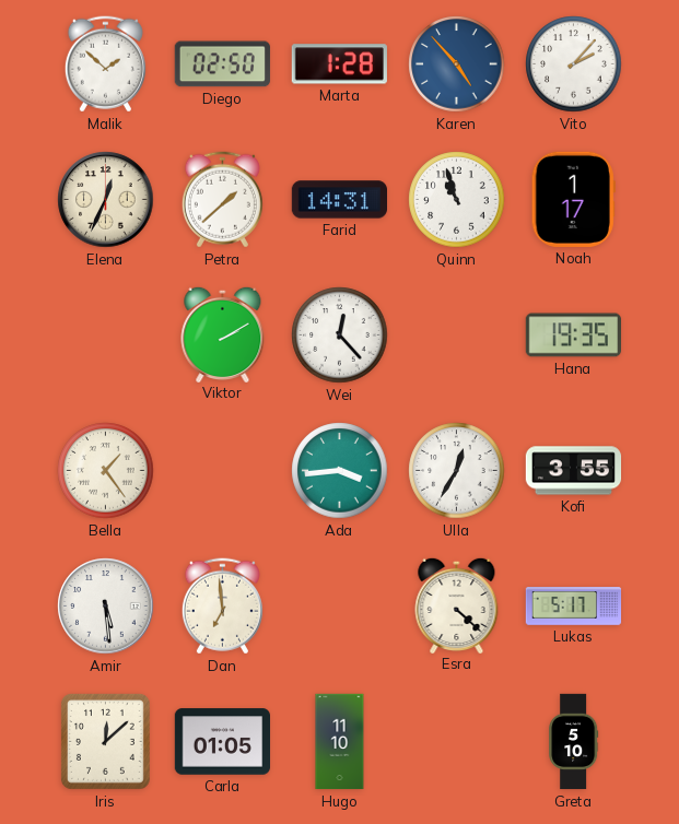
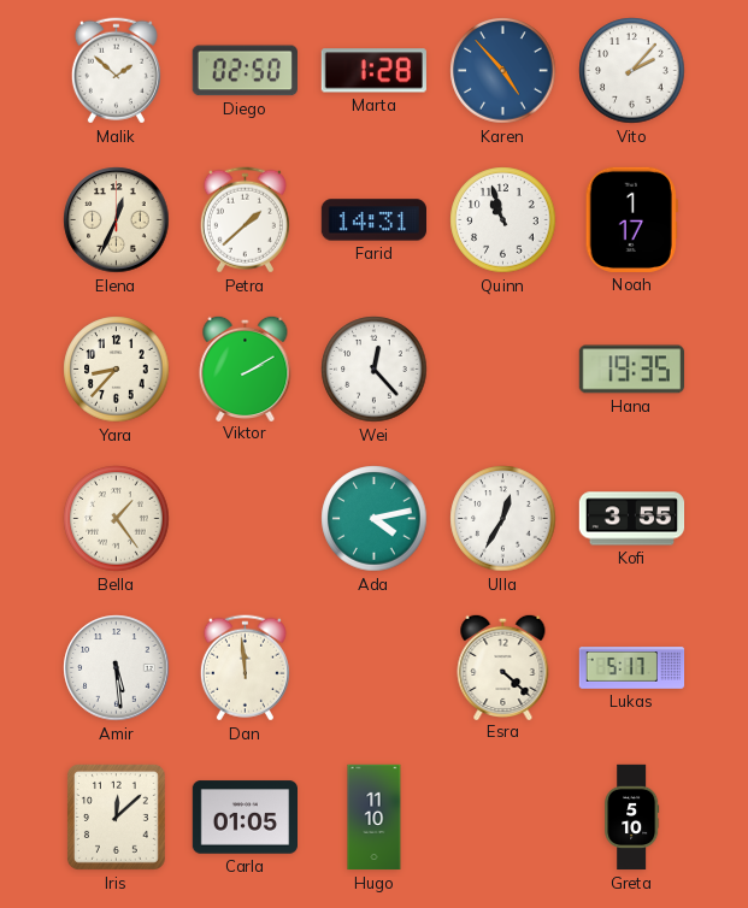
Yara: none -> 8:37
Ada: 3:44 -> 4:13
Dan: 6:59 -> 11:59
